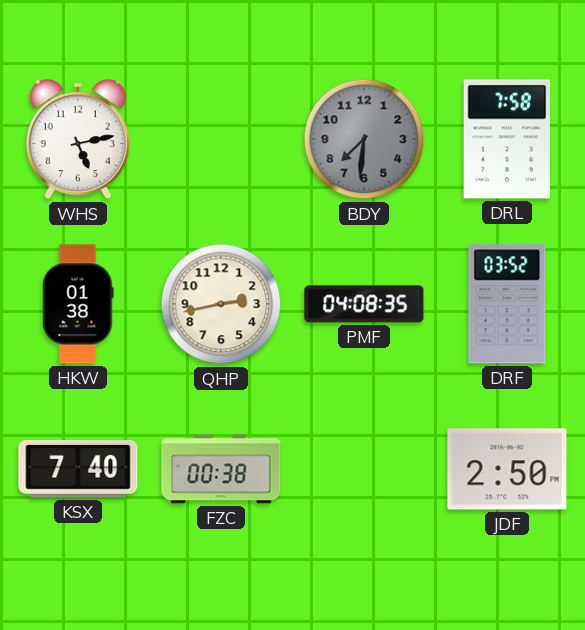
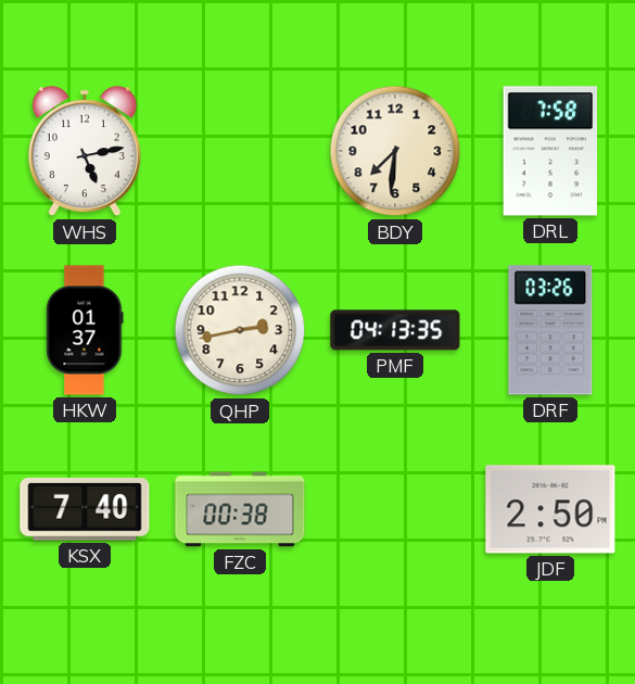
BDY dial: grey -> cream
HKW: 01:38 -> 01:37
PMF: 04:08 -> 04:13
DRF: 03:52 -> 03:26
